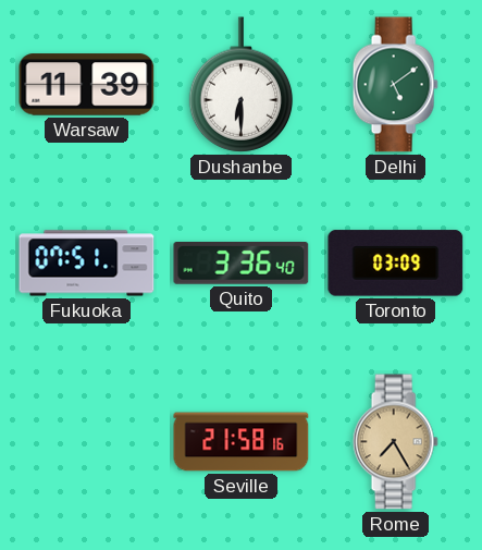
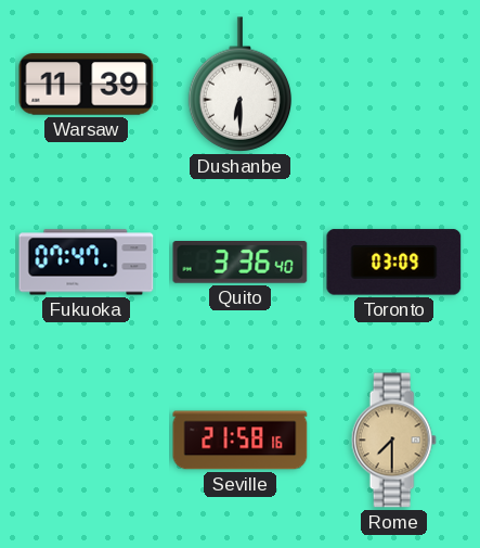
Delhi: 5:09 -> none
Fukuoka: 07:51 -> 07:47
Rome: 7:25 -> 7:30
